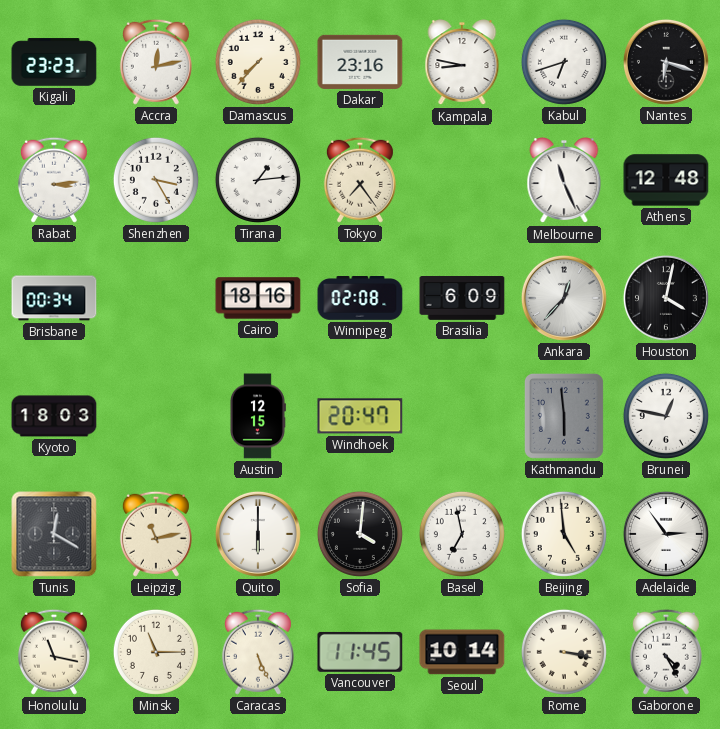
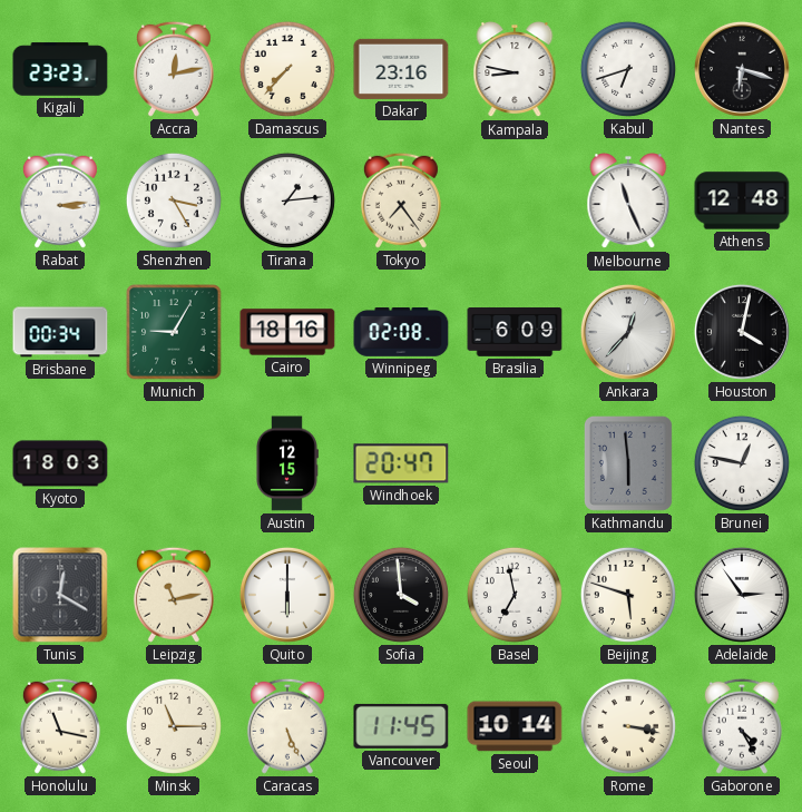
Munich: none -> 9:05
Sofia: 4:01 -> 3:59
Beijing: 4:59 -> 5:48
